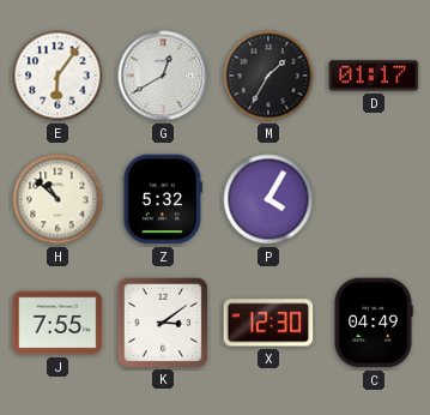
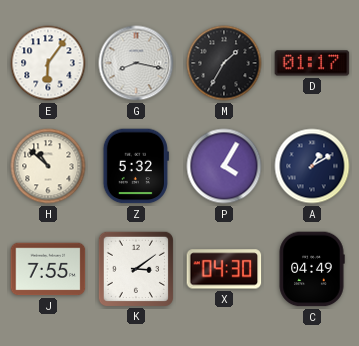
G: 12:40 -> 8:17
A: none -> 1:10
X: 12:30 -> 04:30
